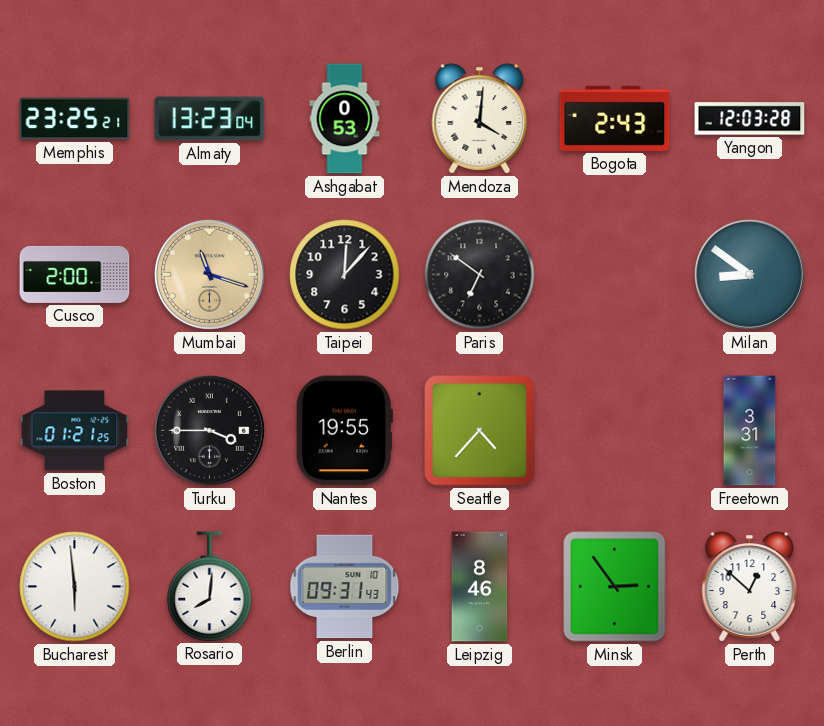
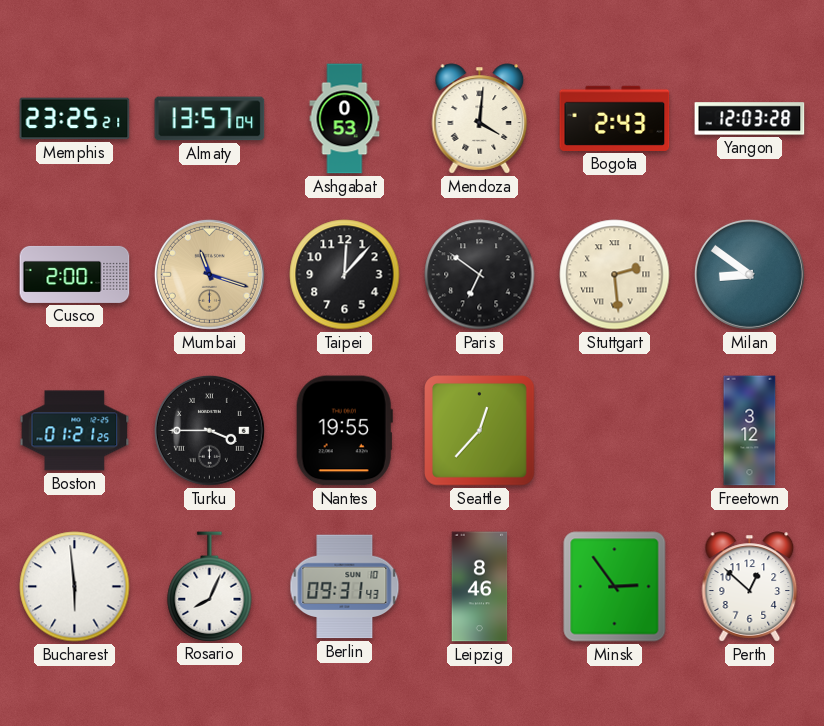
Almaty: 13:23 -> 13:57
Stuttgart: none -> 2:29
Seattle: 4:37 -> 12:37
Freetown: 3:31 -> 3:12
Rosario: 8:01 -> 8:04
